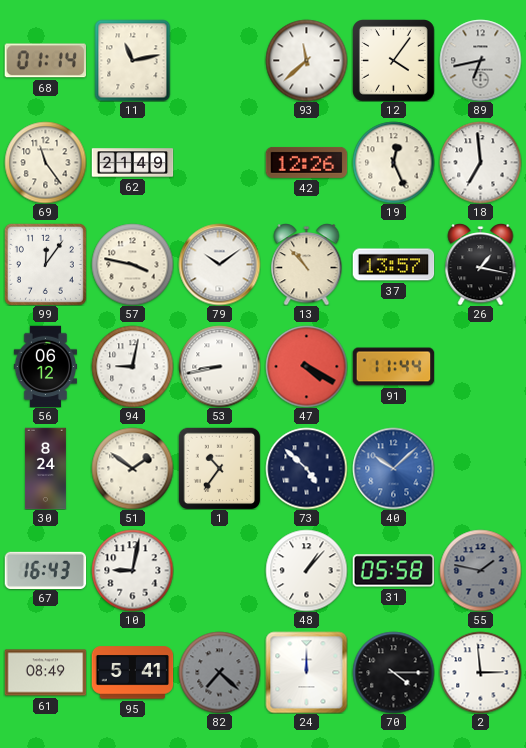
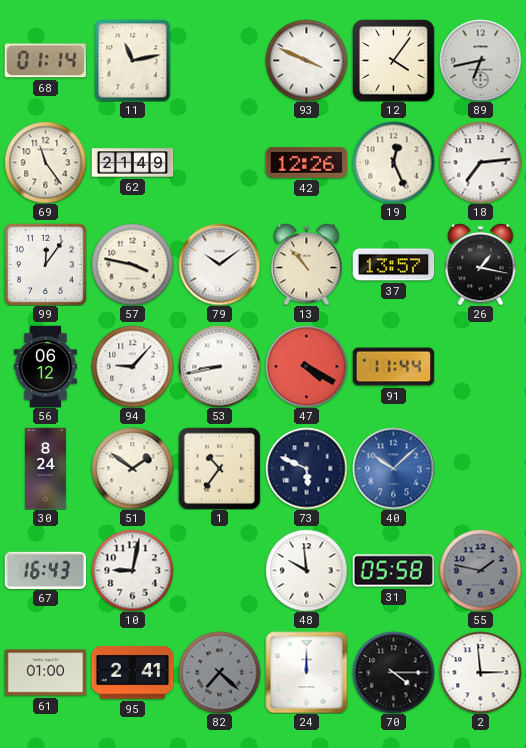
93: 11:38 -> 3:49
18: 6:59 -> 7:14
94: 9:02 -> 9:07
73: 4:52 -> 5:49
48: 1:07 -> 9:59
61: 08:49 -> 01:00
95: 5:41 -> 2:41
